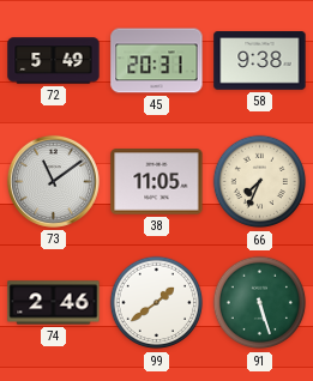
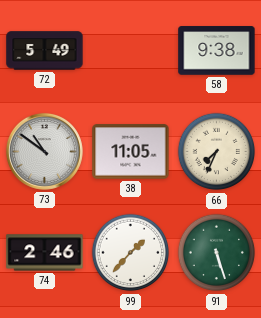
45: 20:31 -> none
73: 11:09 -> 10:51
99: 1:39 -> 1:37
